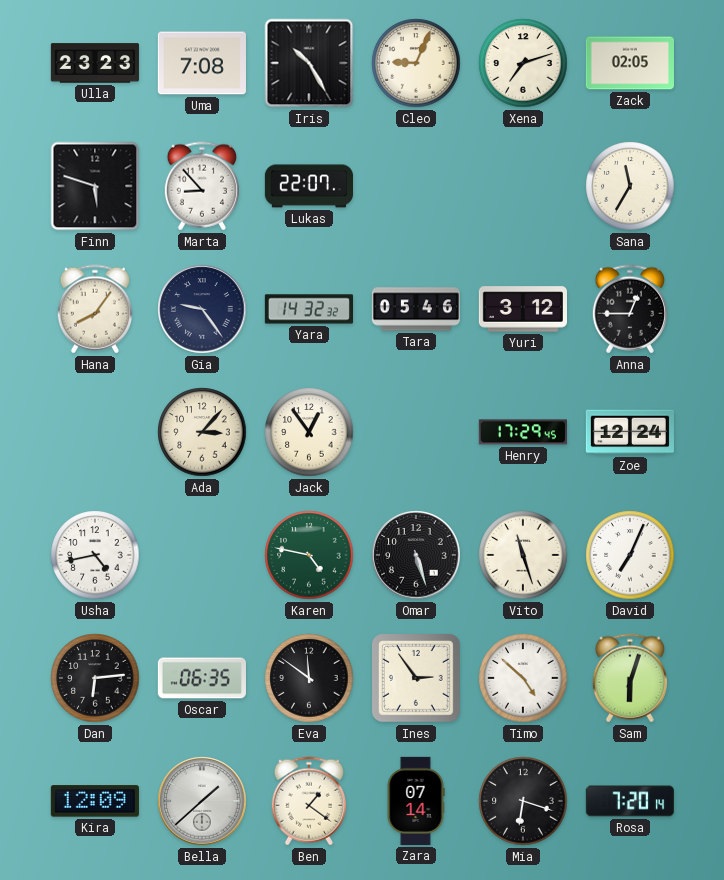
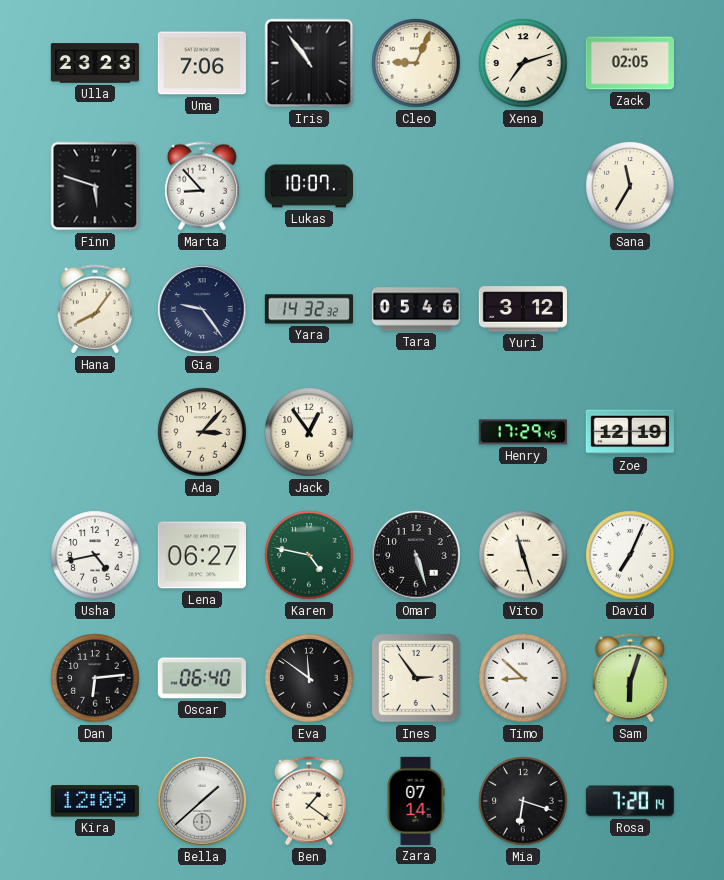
Uma: 7:08 -> 7:06
Iris: 10:25 -> 10:54
Lukas: 22:07 -> 10:07
Anna: 12:45 -> none
Zoe: 12:24 -> 12:19
Lena: none -> 06:27
Oscar: 06:35 -> 06:40
Timo: 4:52 -> 8:52
